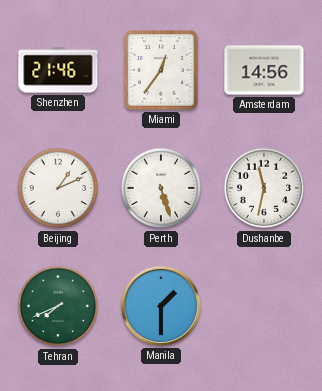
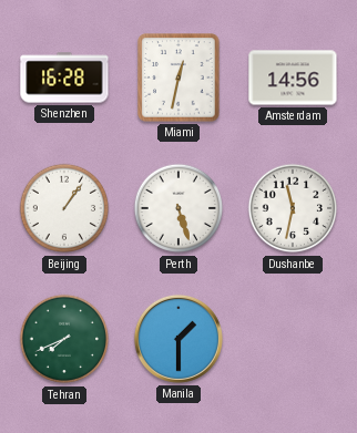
Shenzhen: 21:46 -> 16:28
Miami: 12:36 -> 12:32
Beijing: 1:11 -> 1:06
